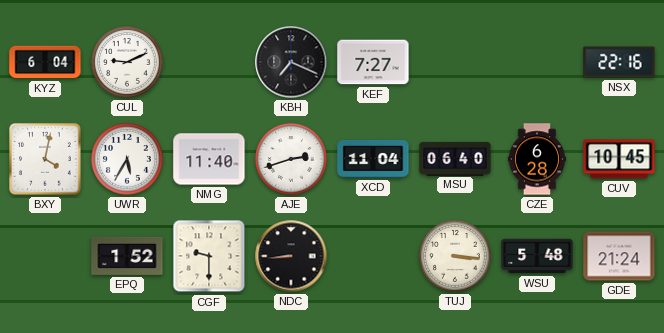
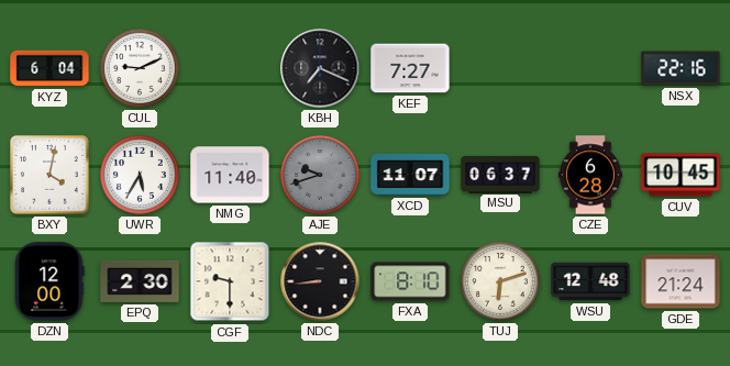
AJE: 2:42 -> 9:42
AJE dial: white -> grey
XCD: 11:04 -> 11:07
MSU: 06:40 -> 06:37
DZN: none -> 12:00
EPQ: 1:52 -> 2:30
FXA: none -> 8:10
TUJ: 3:16 -> 6:12
WSU: 5:48 -> 12:48
